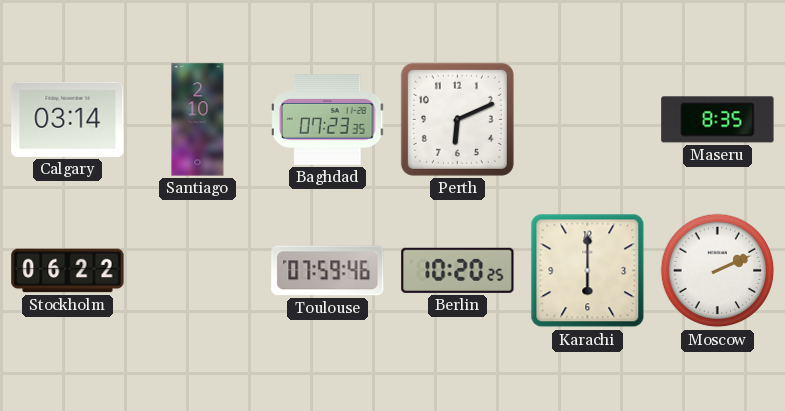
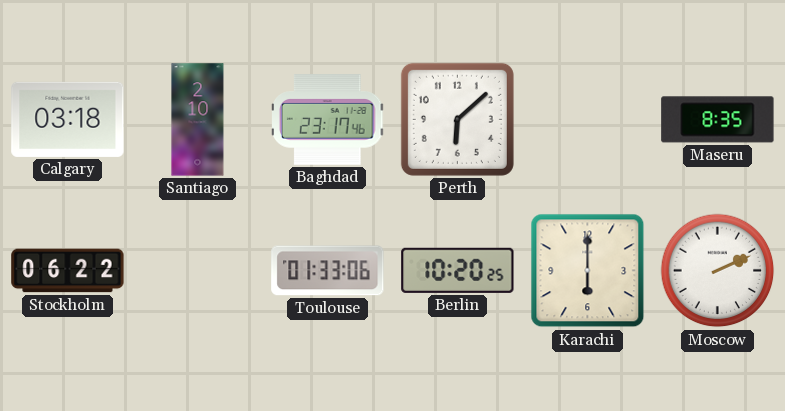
Calgary: 03:14 -> 03:18
Baghdad: 07:23 -> 23:17
Perth: 6:11 -> 6:08
Toulouse: 07:59 -> 01:33
